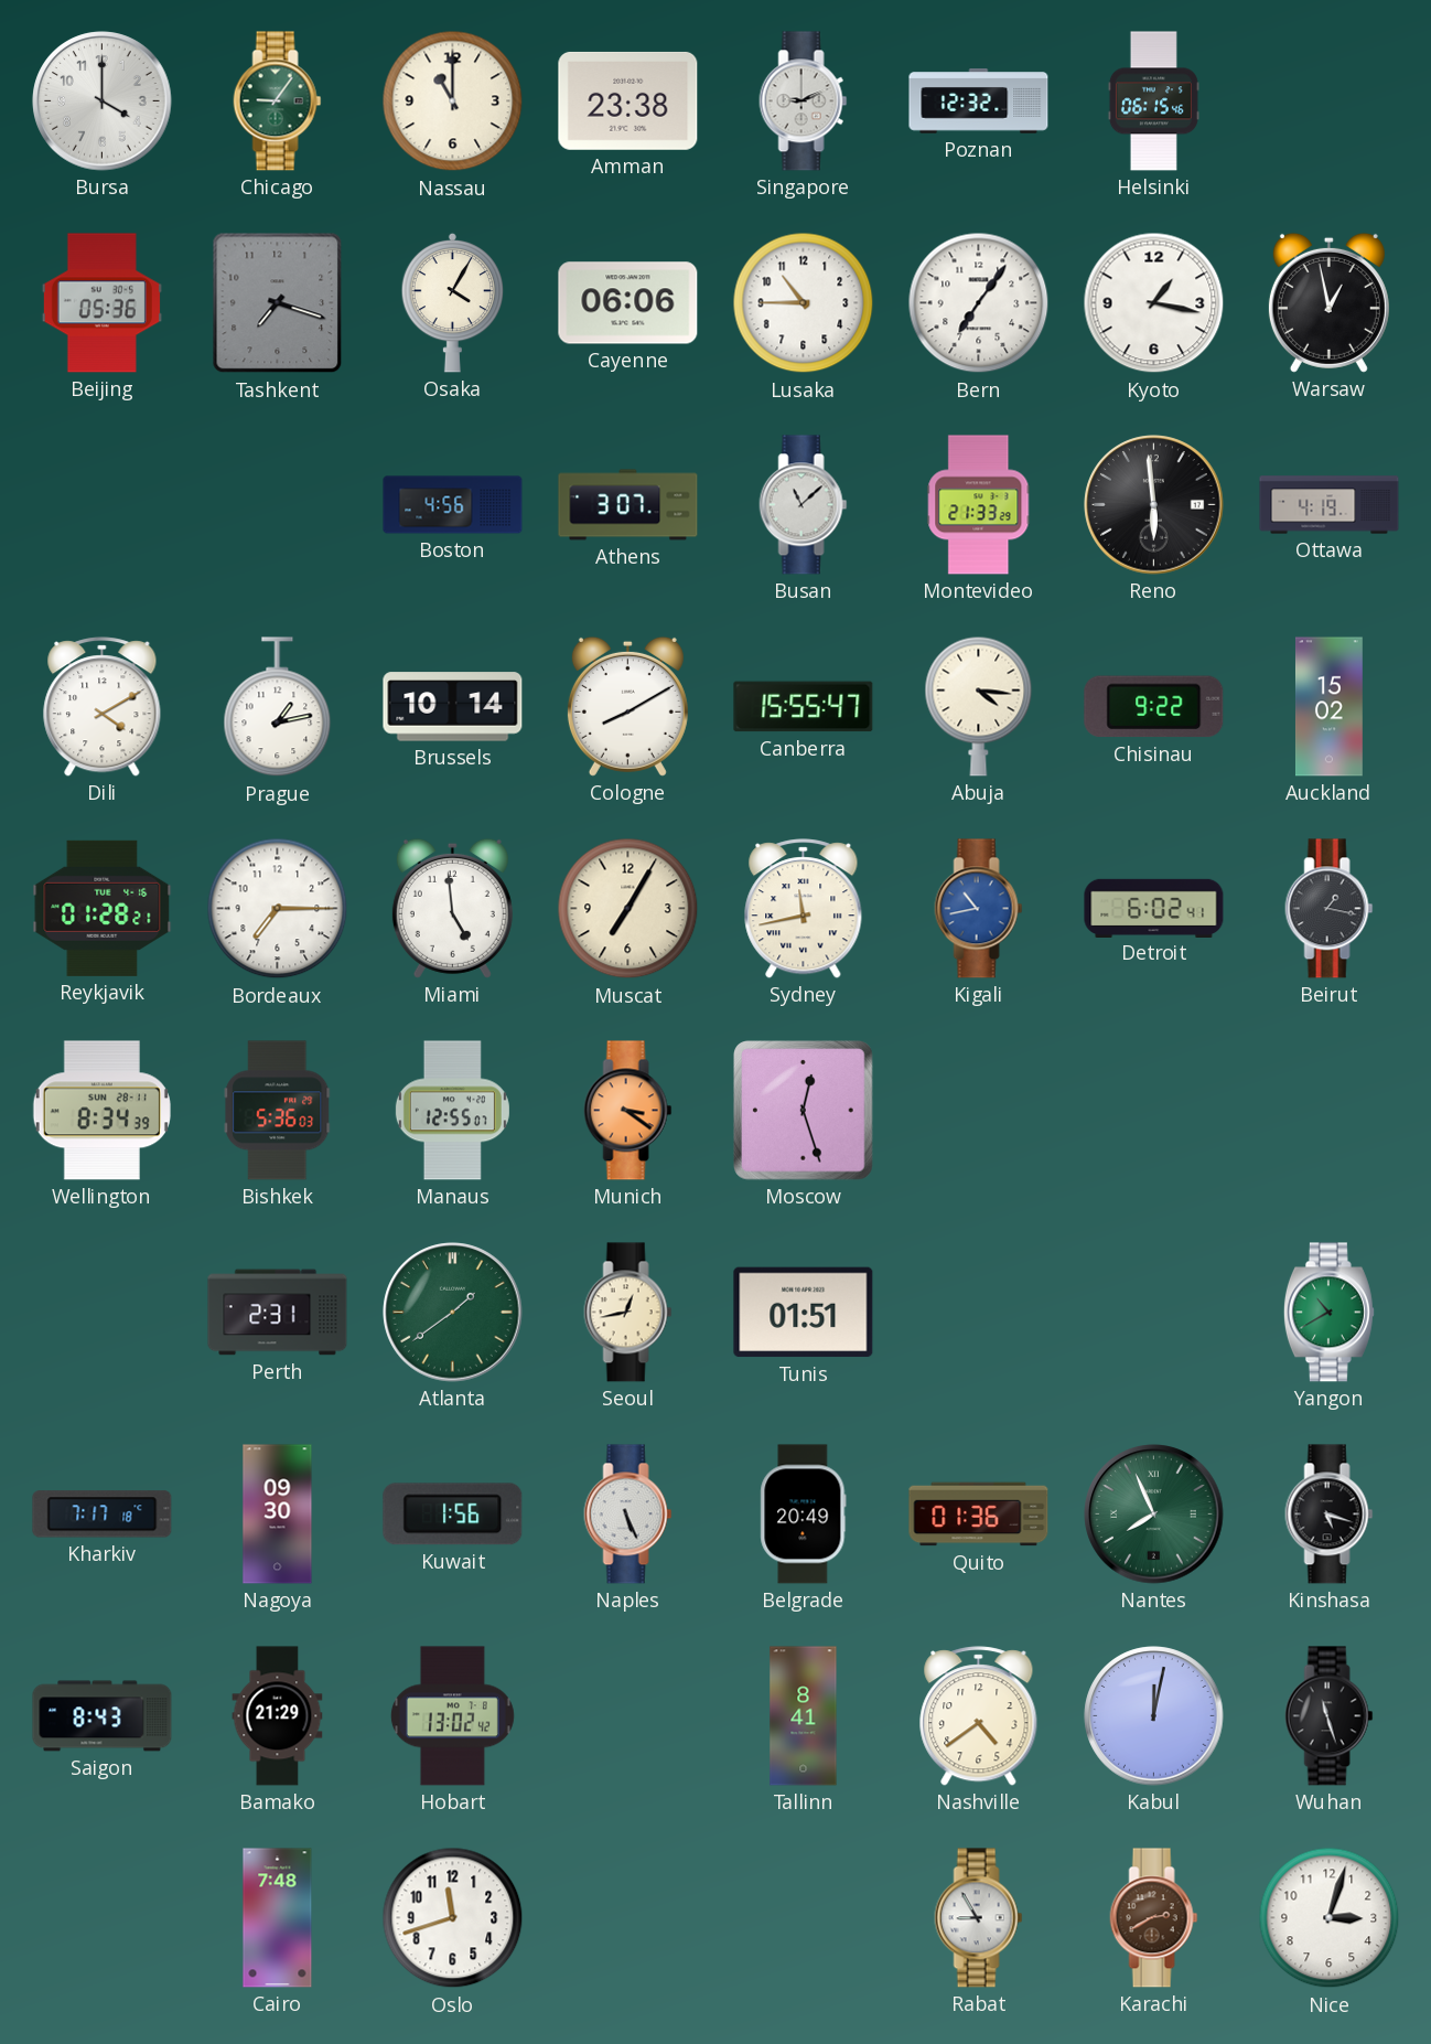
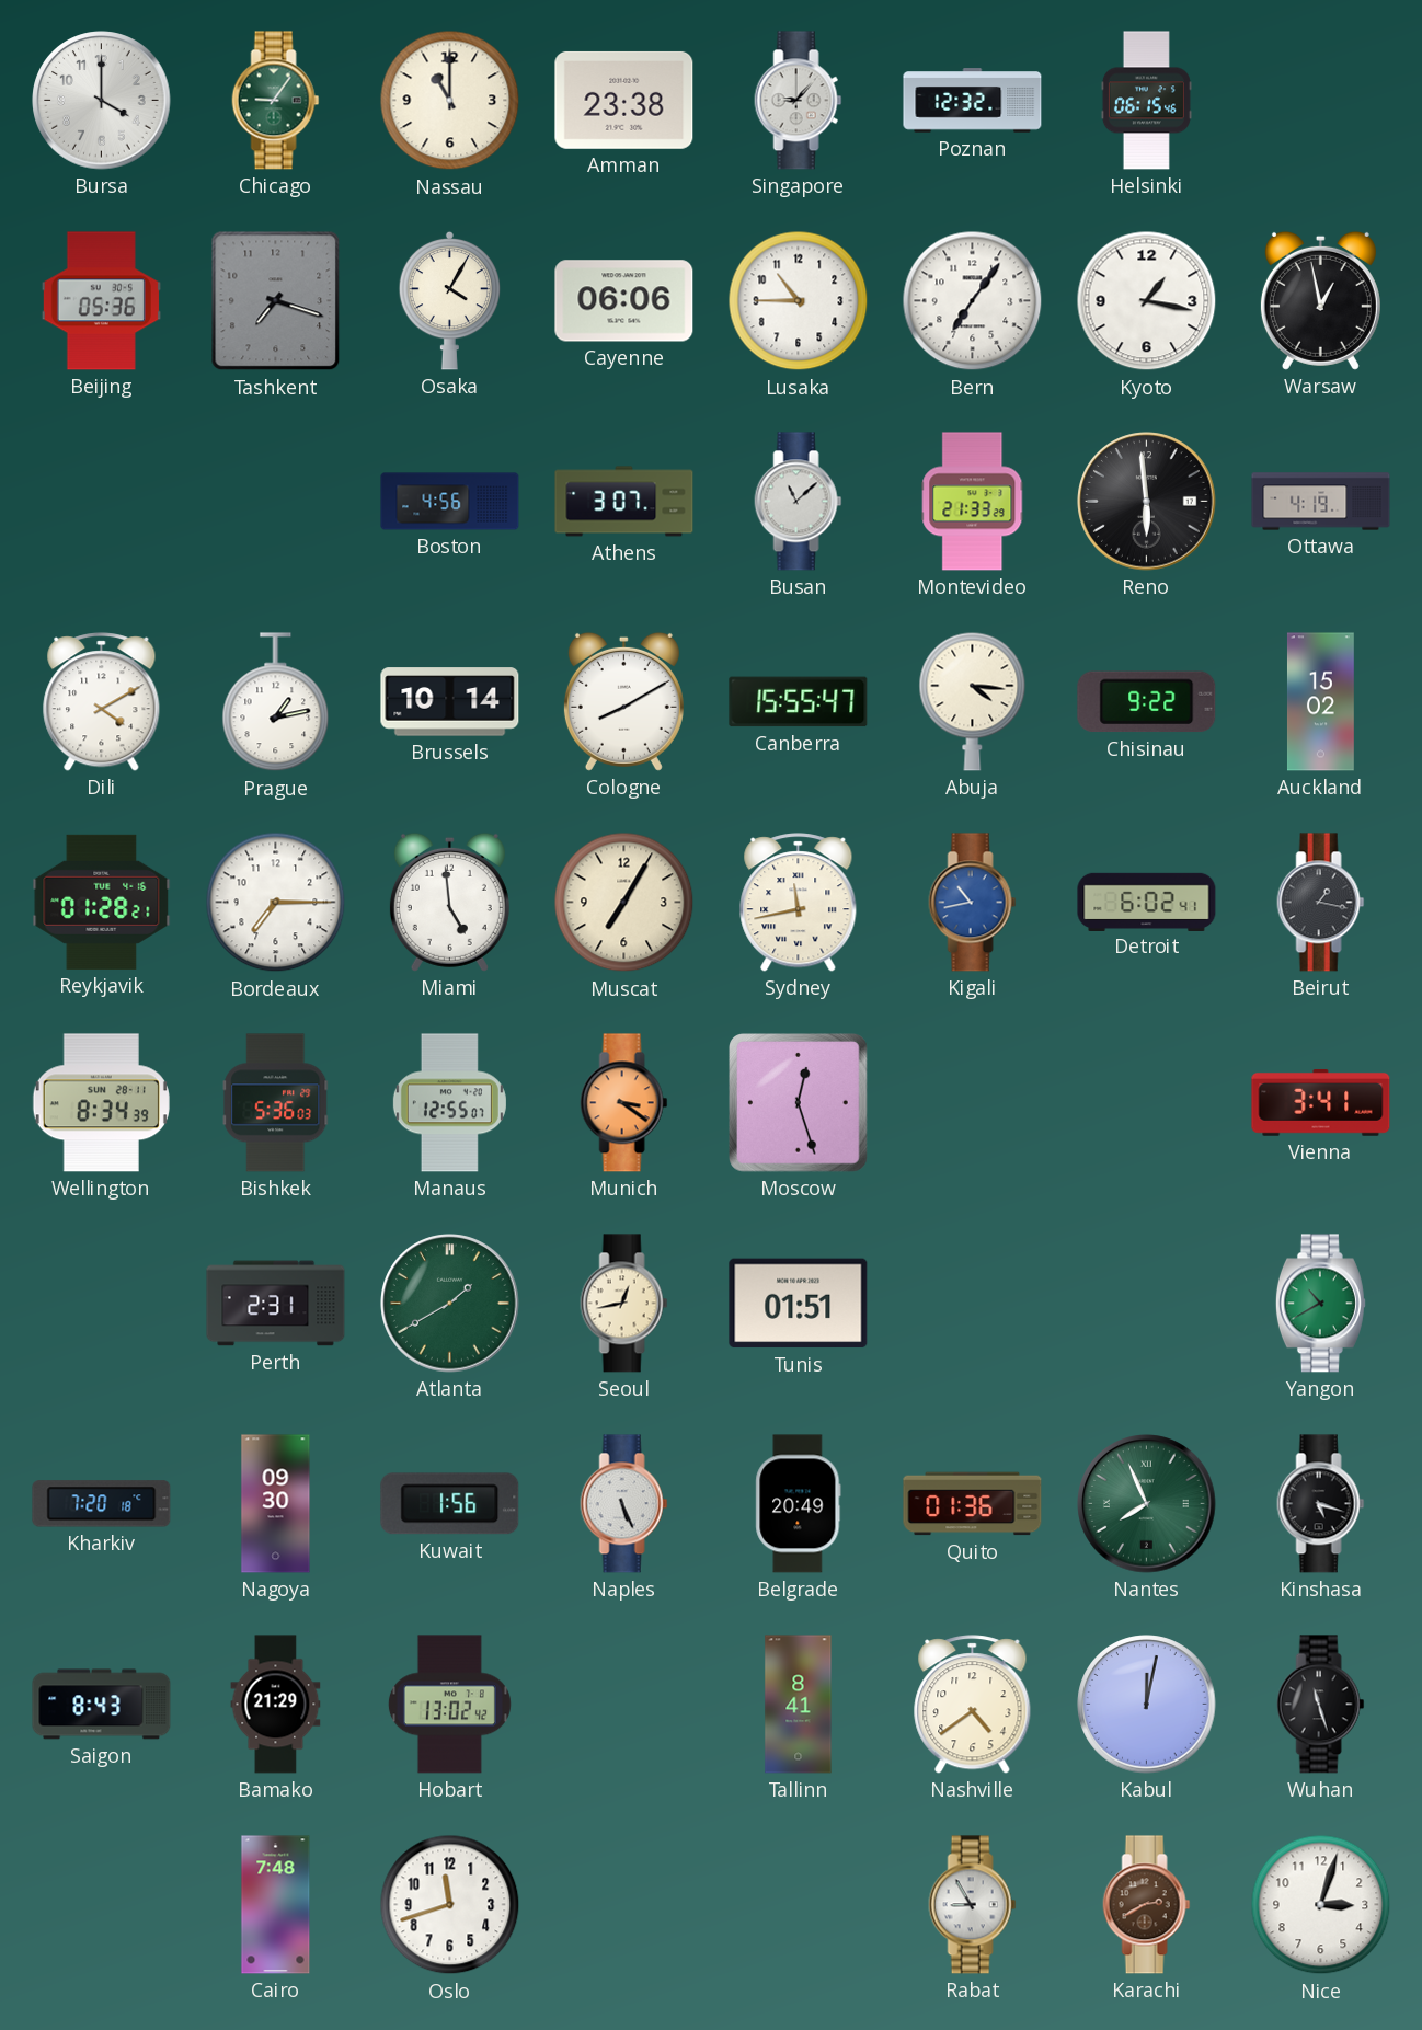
Singapore: 9:11 -> 9:07
Vienna: none -> 3:41
Atlanta: 1:39 -> 1:40
Kharkiv: 7:17 -> 7:20
